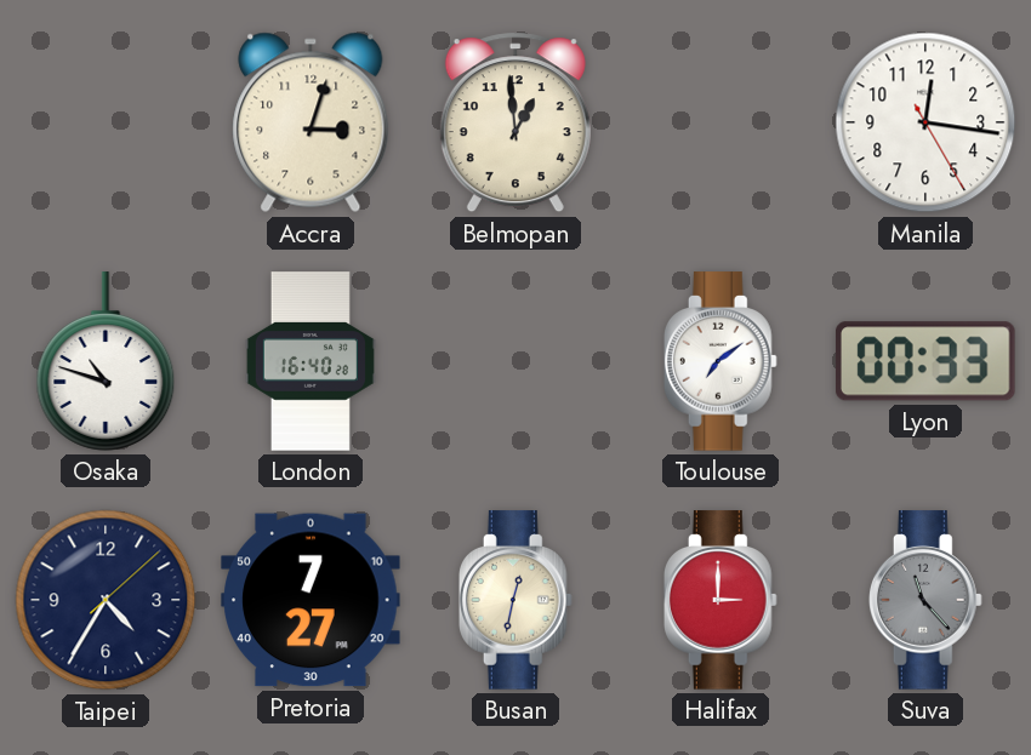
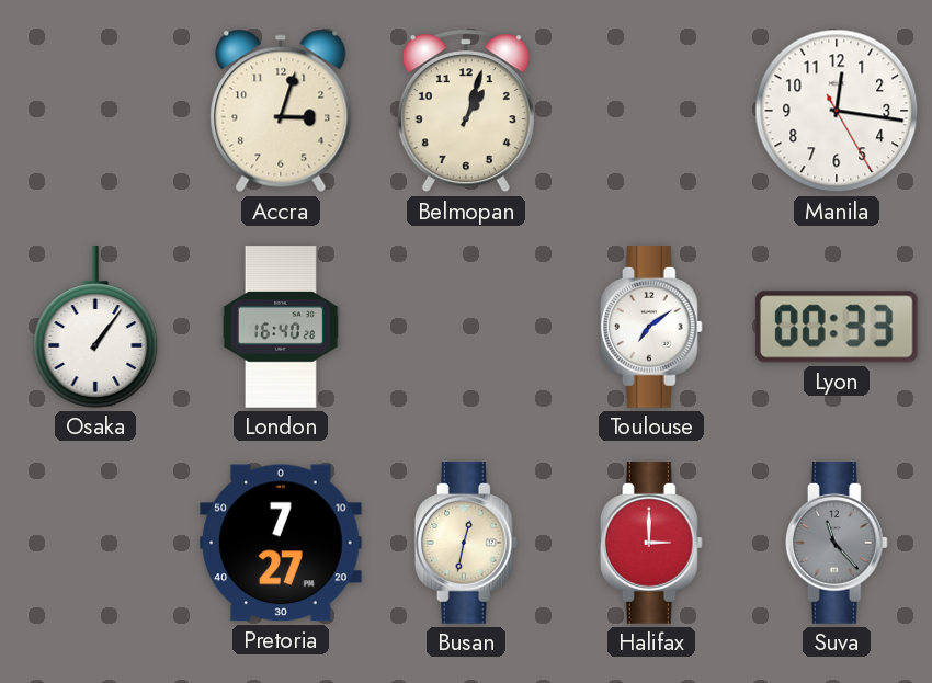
Belmopan: 12:59 -> 1:03
Osaka: 10:48 -> 1:06
Taipei: 4:35 -> none
